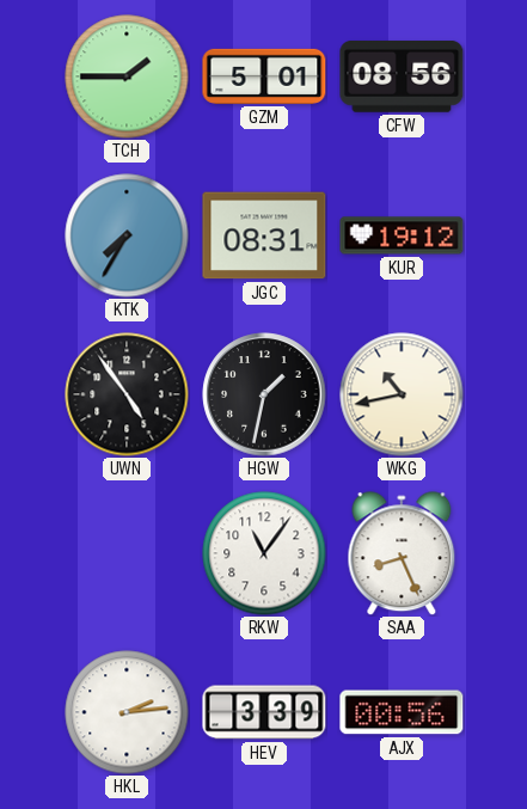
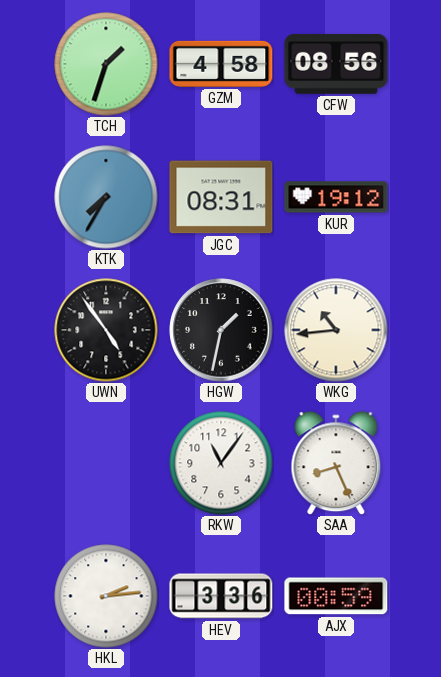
TCH: 1:45 -> 1:33
GZM: 5:01 -> 4:58
WKG: 10:43 -> 10:44
HEV: 3:39 -> 3:36
AJX: 00:56 -> 00:59
